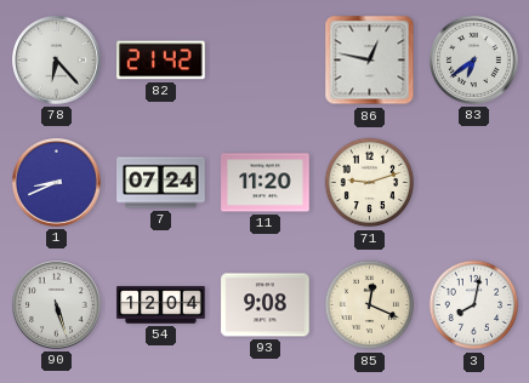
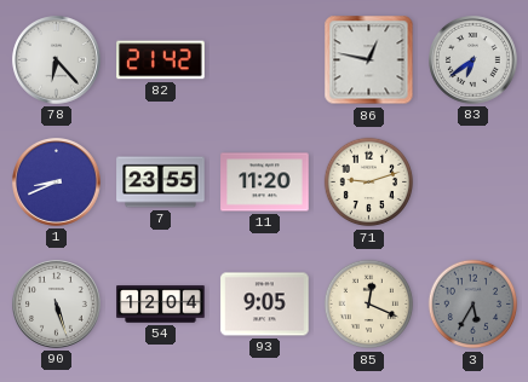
7: 07:24 -> 23:55
93: 9:08 -> 9:05
3: 8:02 -> 5:35
3 dial: white -> grey
